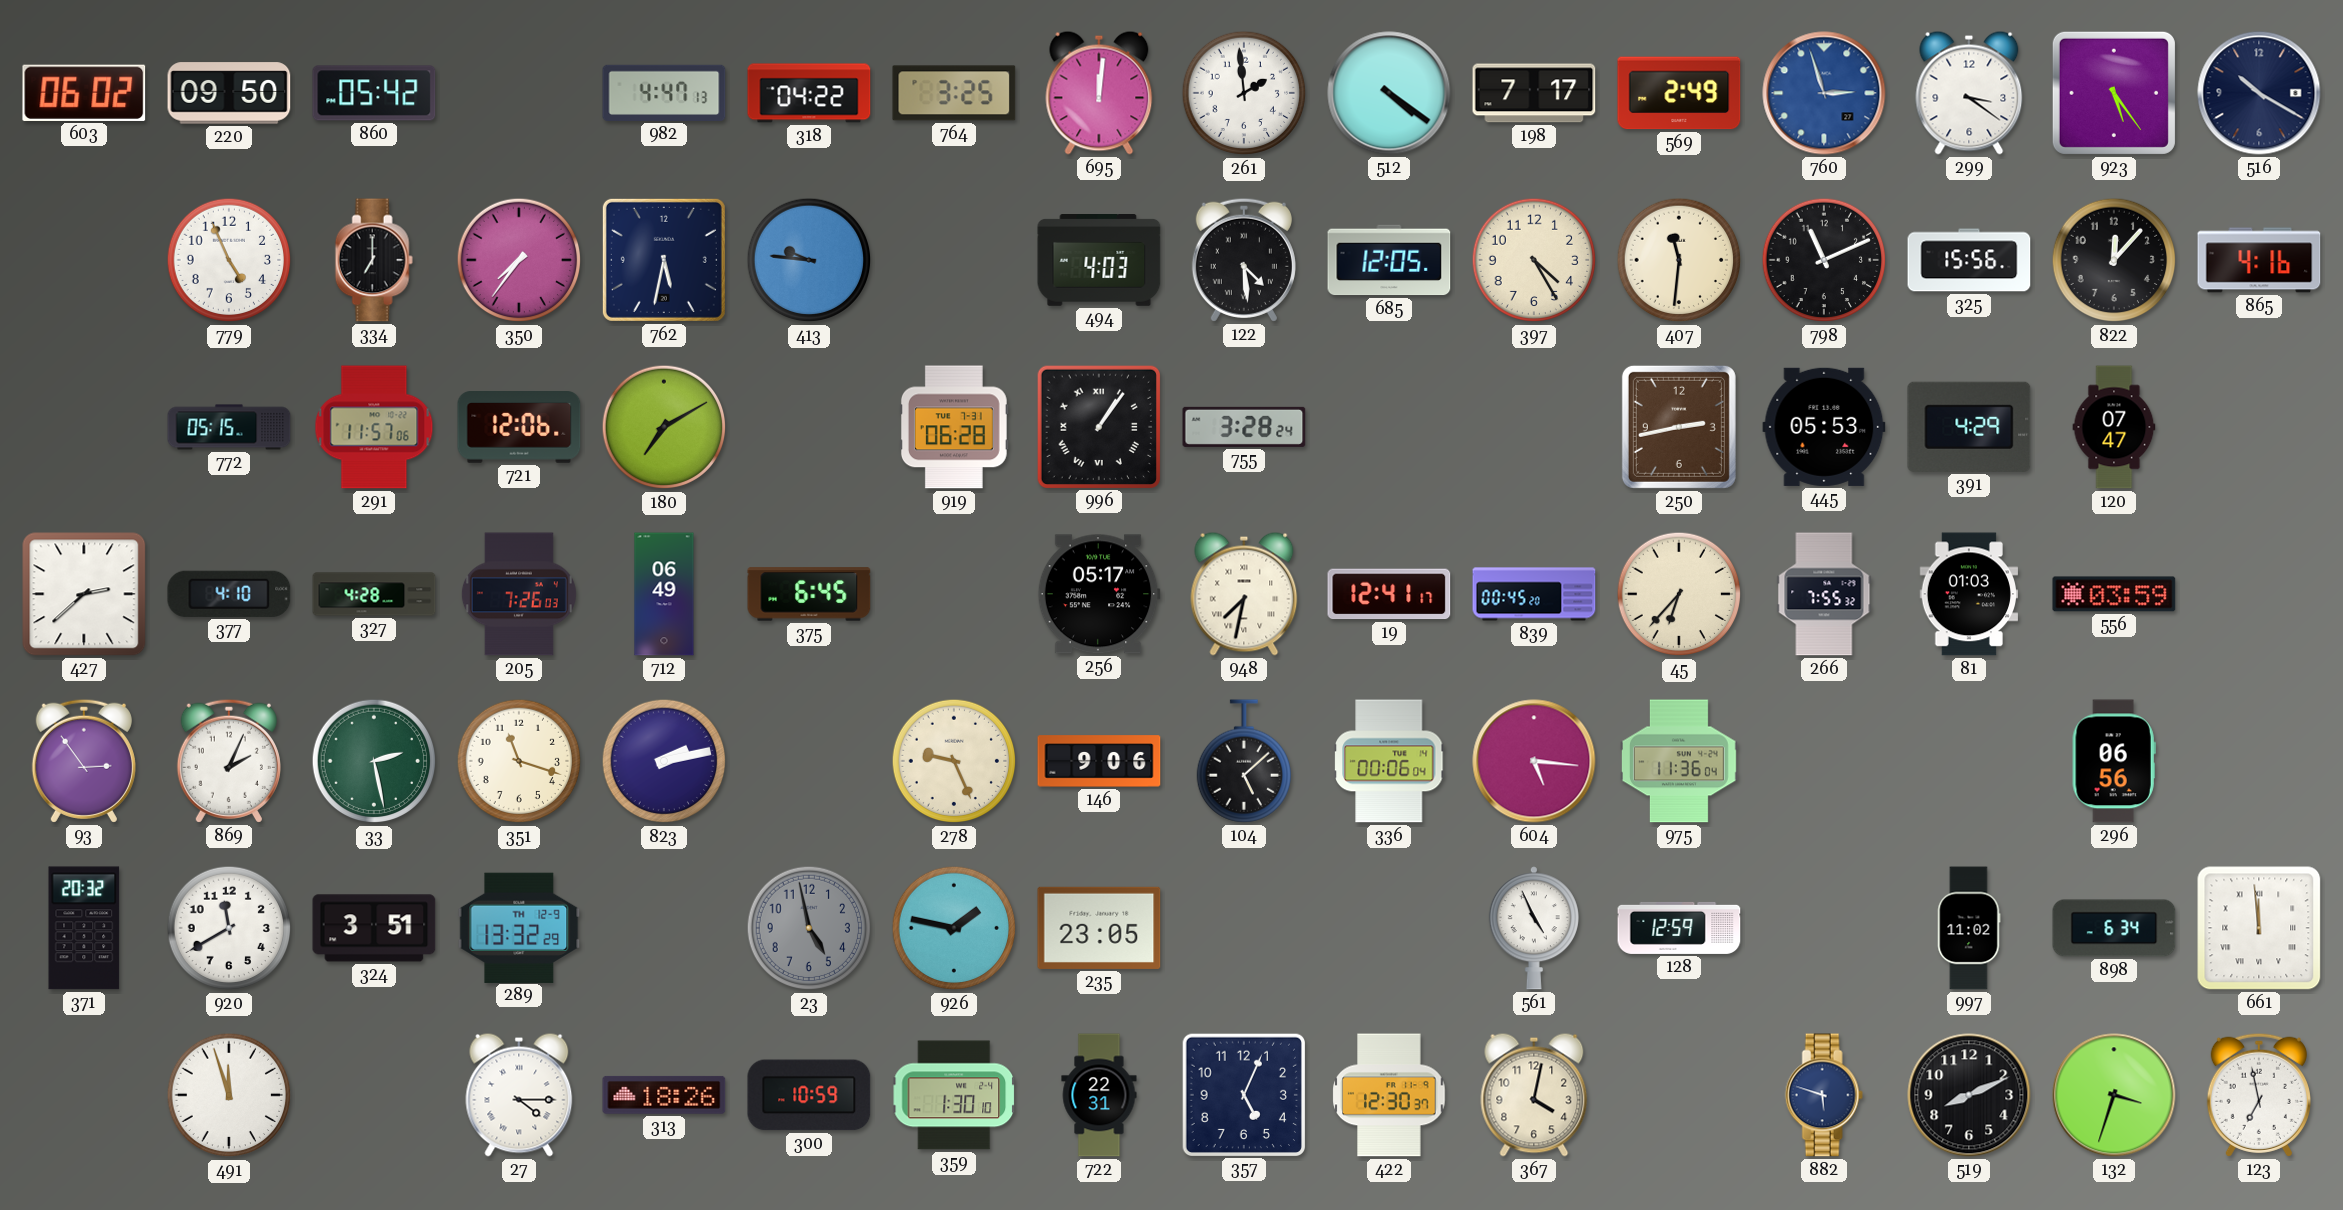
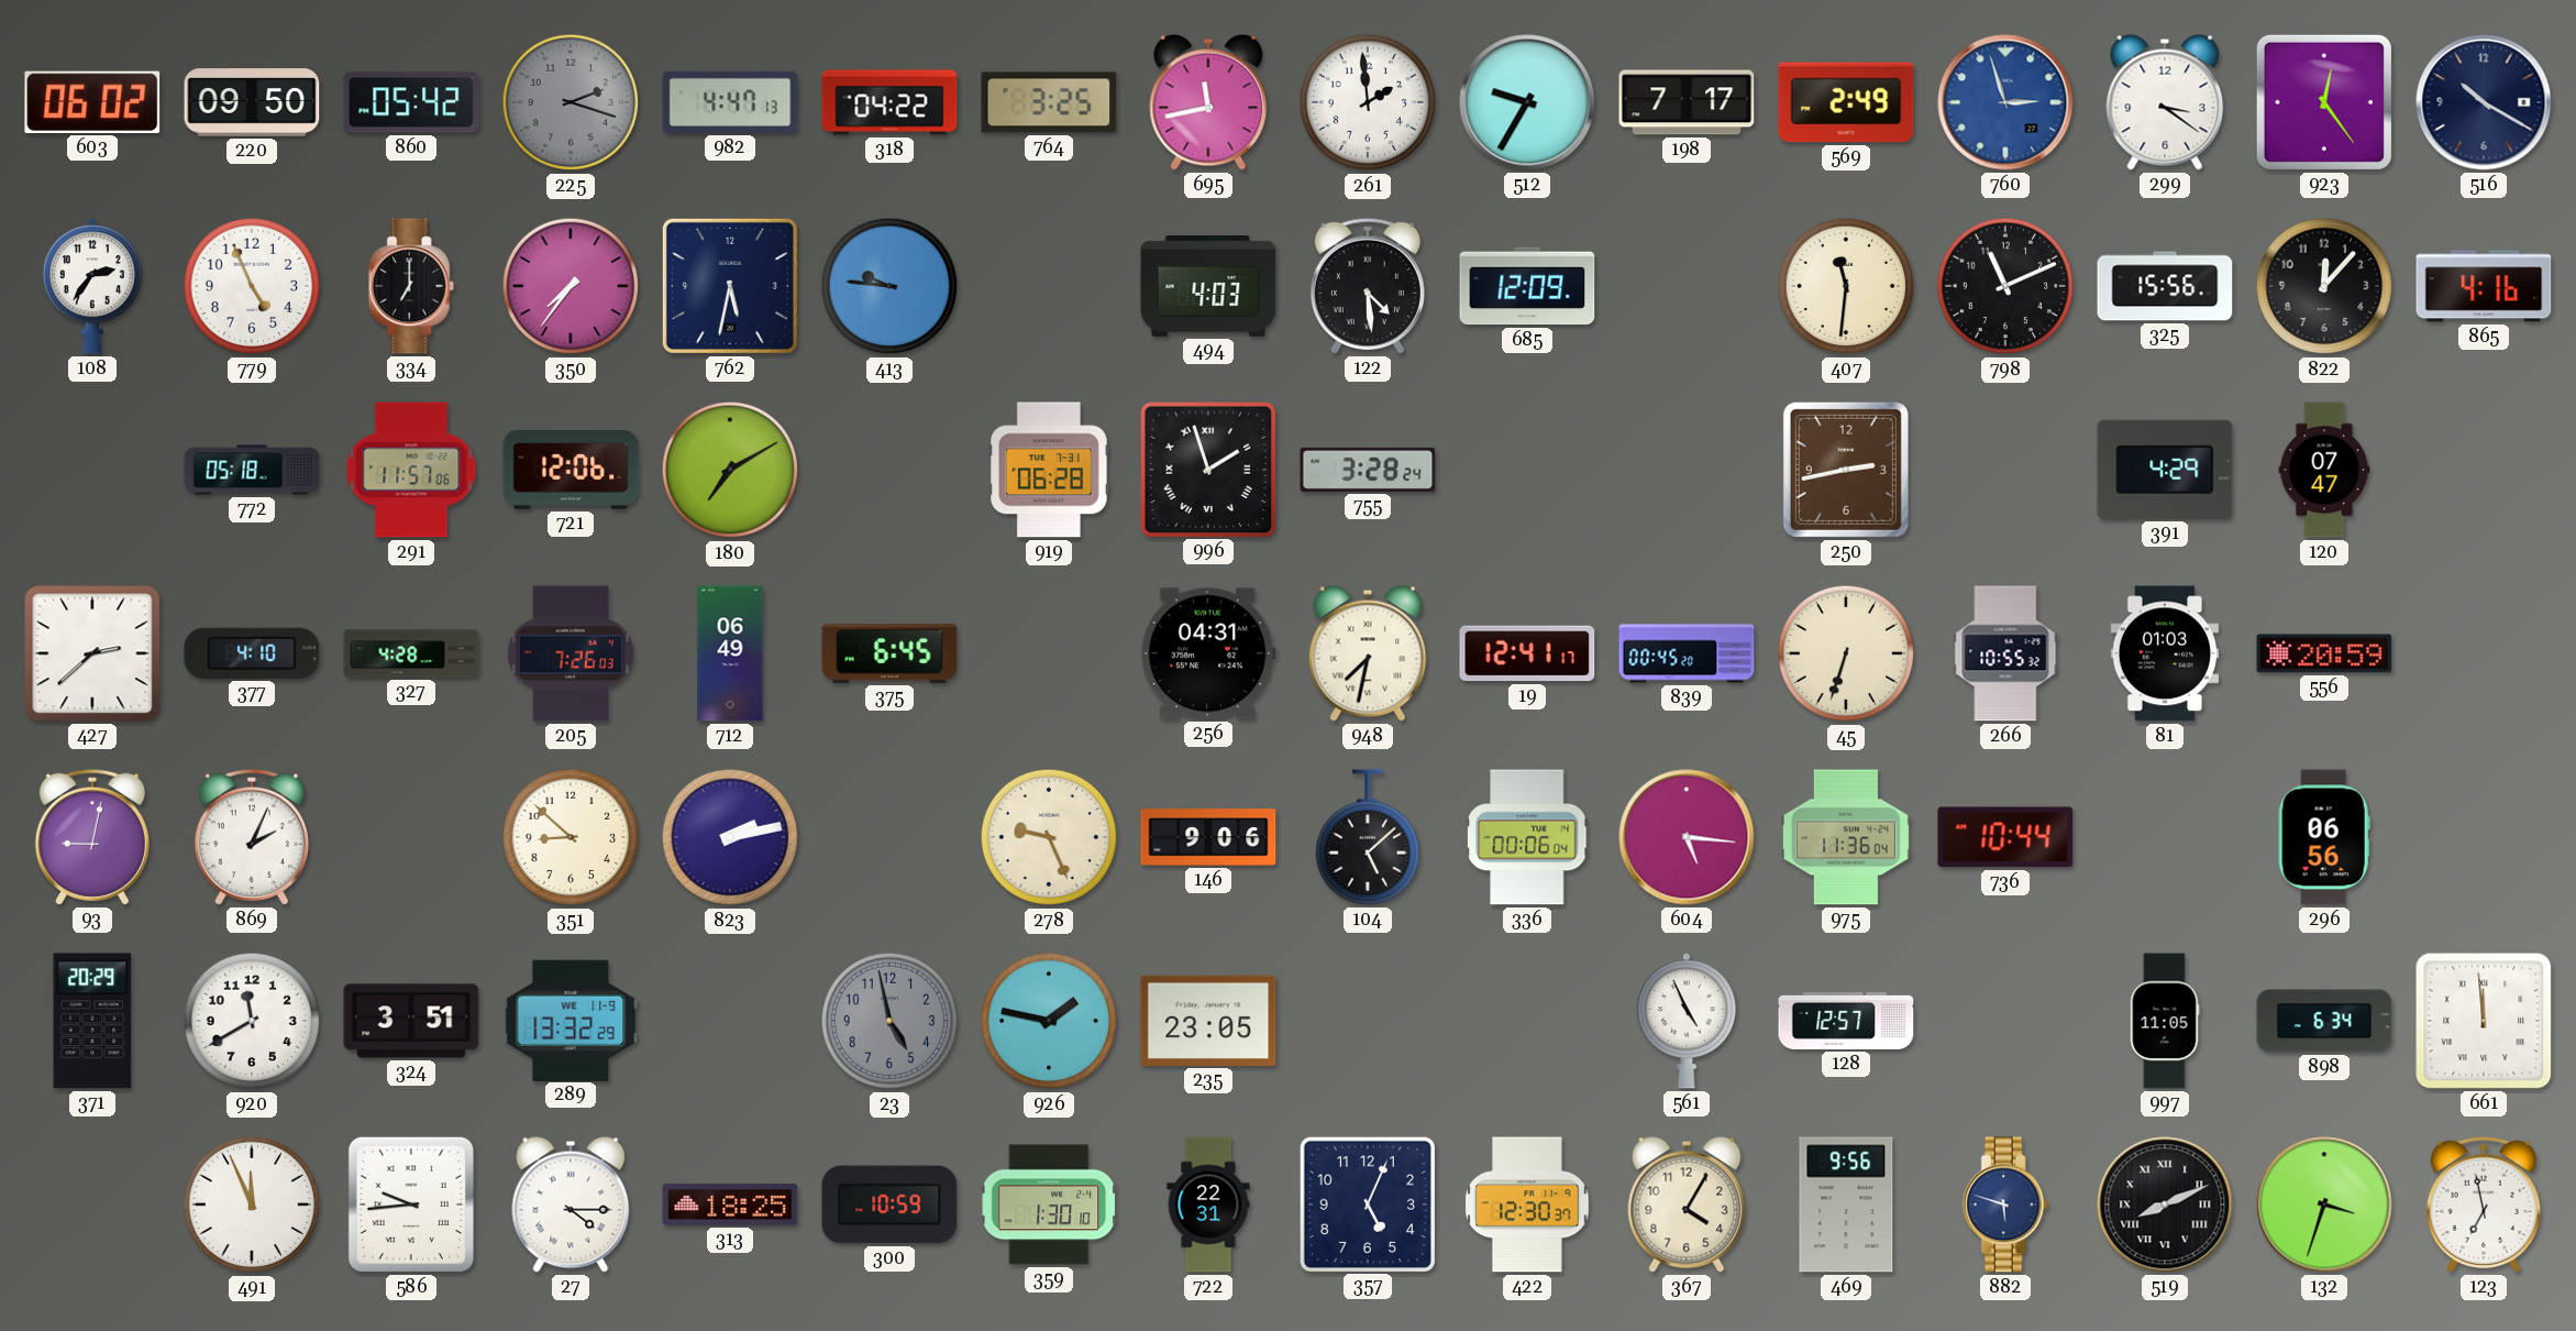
225: none -> 2:18
695: 12:01 -> 11:43
512: 4:21 -> 9:35
923: 5:24 -> 12:24
108: none -> 2:36
685: 12:05 -> 12:09
397: 4:25 -> none
772: 05:15 -> 05:18
996: 1:06 -> 1:57
445: 05:53 -> none
256: 05:17 -> 04:31
45: 6:37 -> 6:33
266: 7:55 -> 10:55
556: 03:59 -> 20:59
93: 2:54 -> 9:02
33: 2:28 -> none
351: 11:18 -> 8:52
736: none -> 10:44
371: 20:32 -> 20:29
289 date: TH 12-9 -> WE 11-9
128: 12:59 -> 12:57
997: 11:02 -> 11:05
491: 11:57 -> 11:56
586: none -> 9:44
313: 18:26 -> 18:25
367: 4:02 -> 4:05
469: none -> 9:56
519 numerals: Arabic -> Roman
